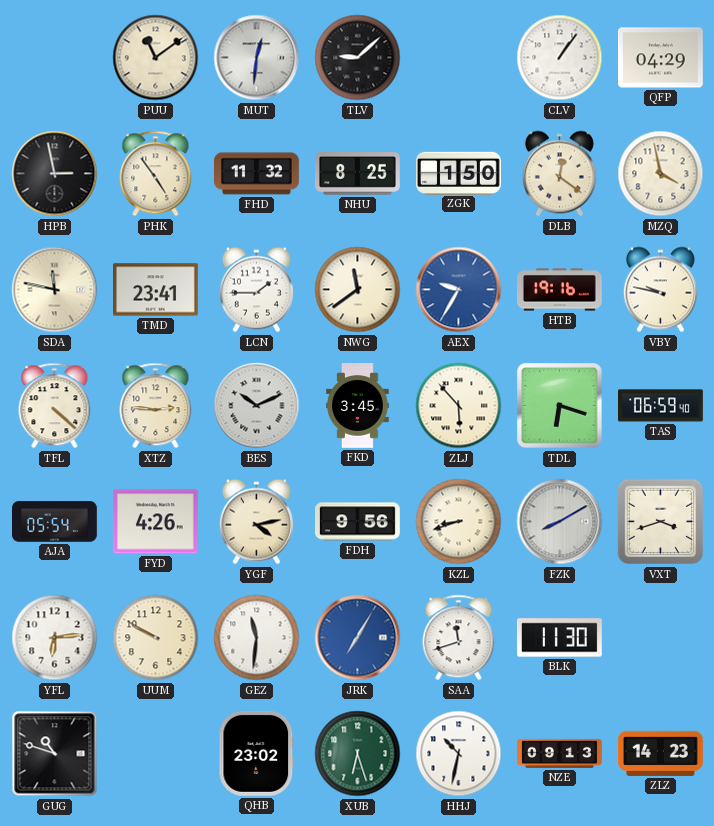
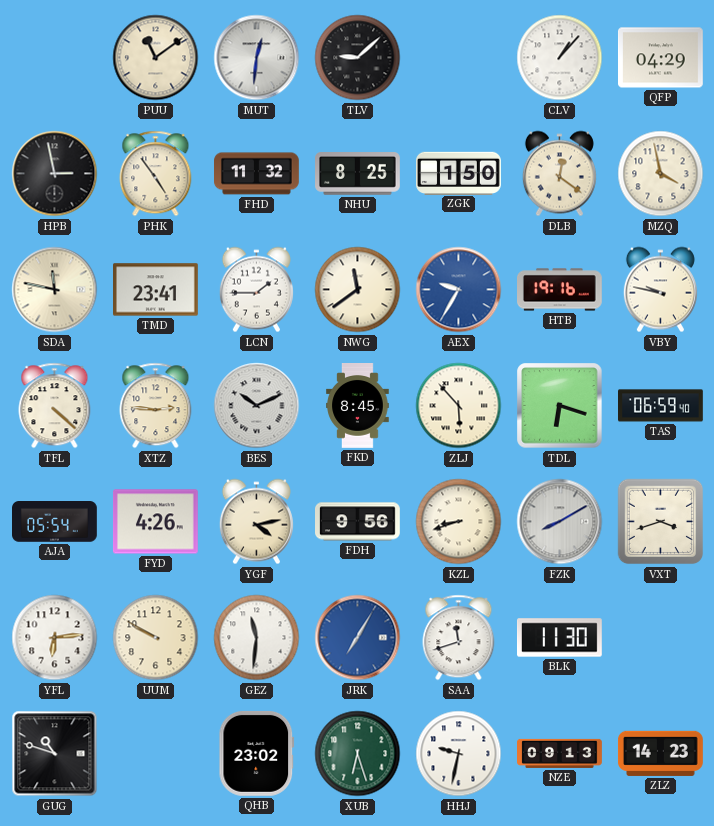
CLV: 1:06 -> 1:07
FKD: 3:45 -> 8:45
HHJ: 10:32 -> 9:32
